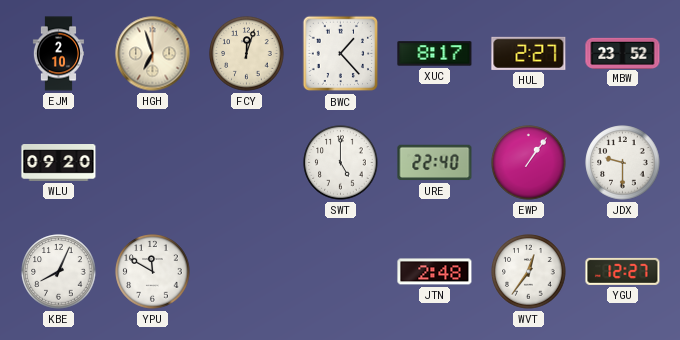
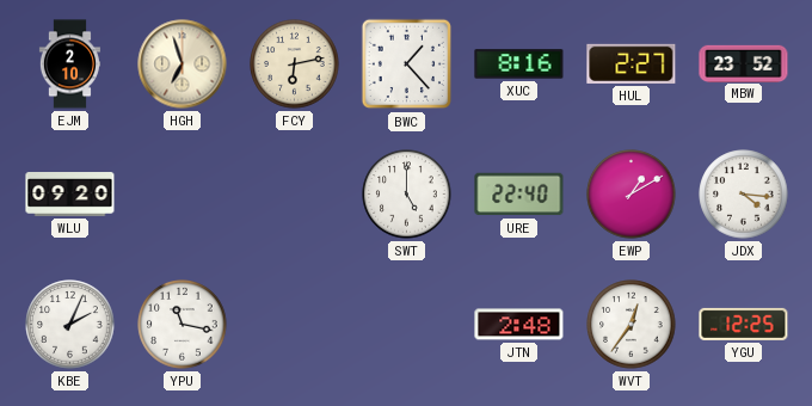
FCY: 12:03 -> 6:13
XUC: 8:17 -> 8:16
EWP: 1:06 -> 1:10
JDX: 9:30 -> 4:16
KBE: 8:04 -> 2:04
YPU: 11:50 -> 11:17
YGU: 12:27 -> 12:25
